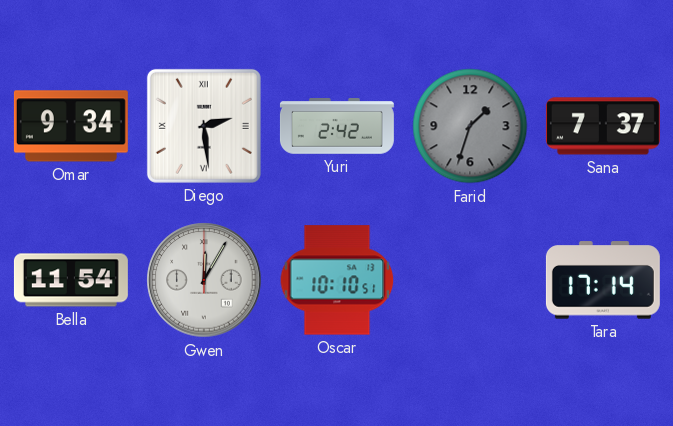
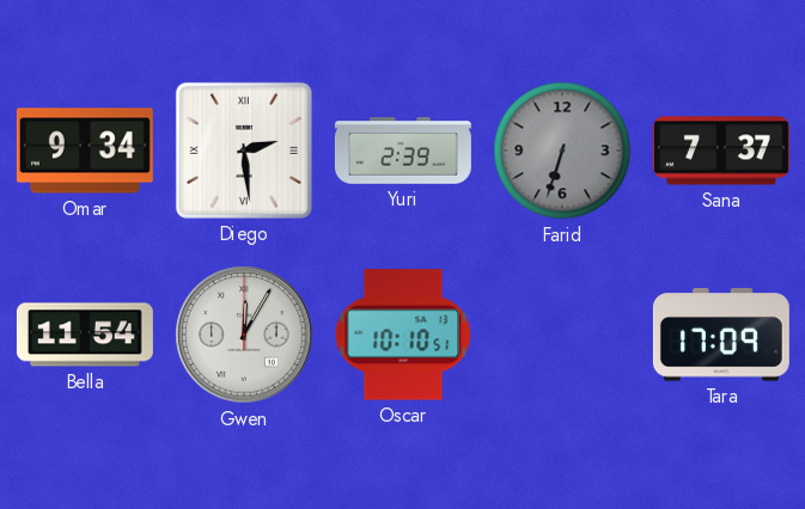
Yuri: 2:42 -> 2:39
Farid: 1:33 -> 6:33
Tara: 17:14 -> 17:09
